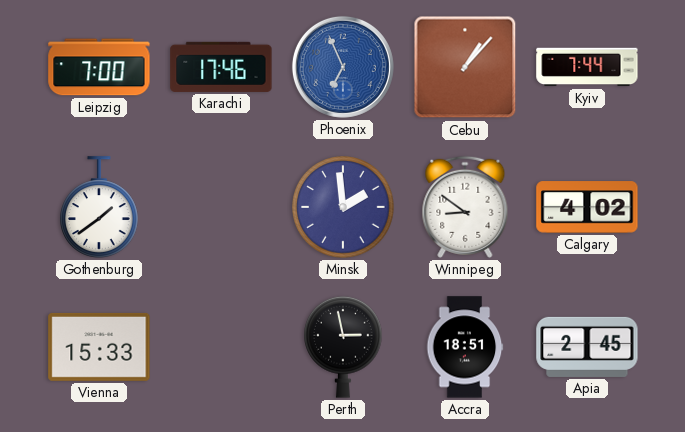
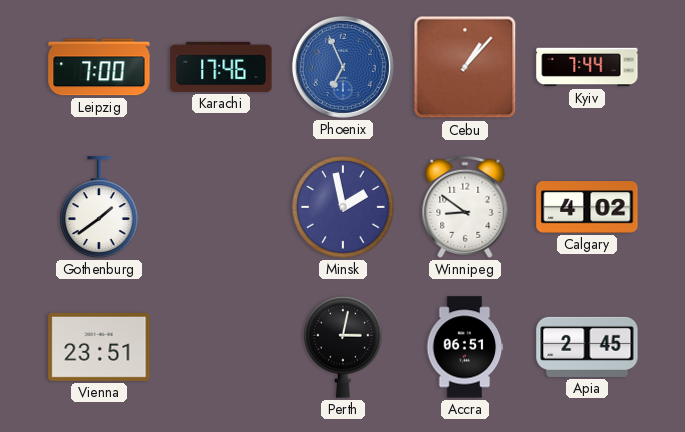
Minsk: 1:59 -> 1:58
Vienna: 15:33 -> 23:51
Perth: 2:58 -> 3:02
Accra: 18:51 -> 06:51
